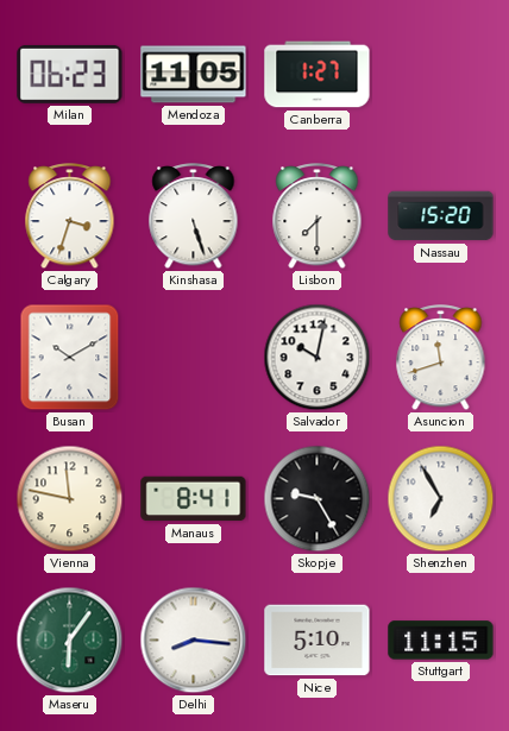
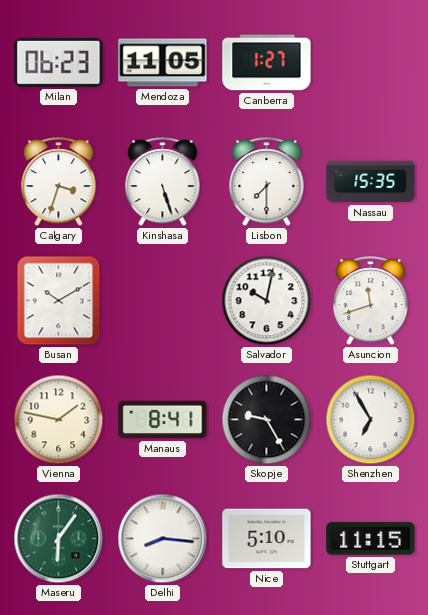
Nassau: 15:20 -> 15:35
Vienna: 11:47 -> 1:47
